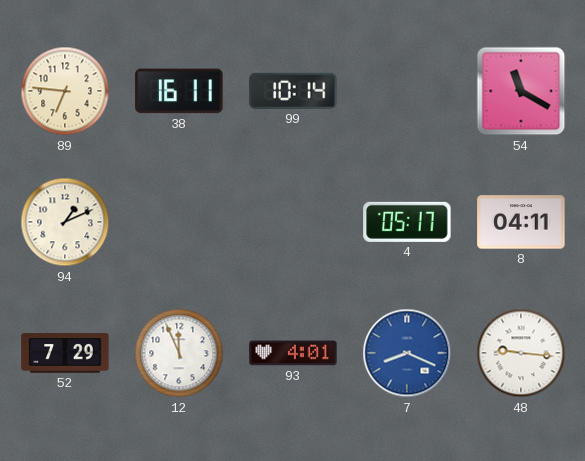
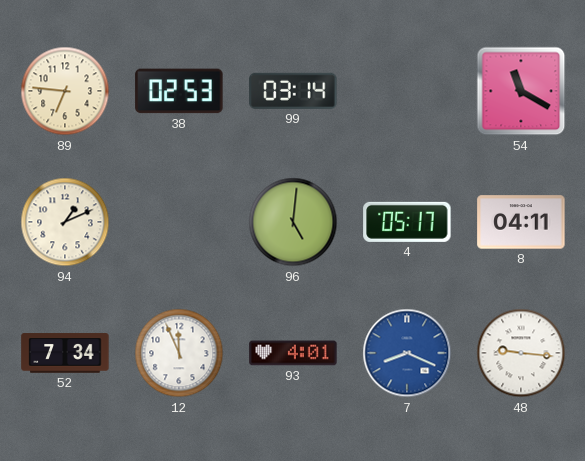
38: 16:11 -> 02:53
99: 10:14 -> 03:14
96: none -> 5:01
52: 7:29 -> 7:34
